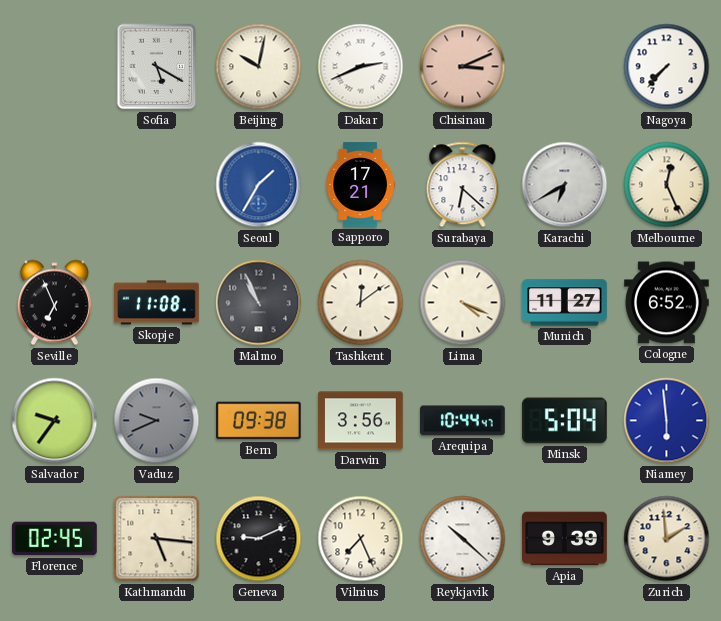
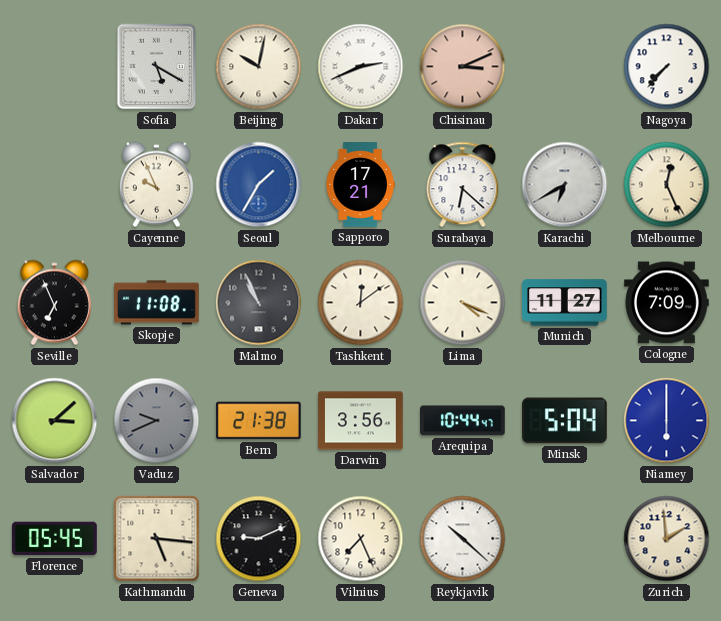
Cayenne: none -> 9:56
Cologne: 6:52 -> 7:09
Salvador: 9:36 -> 3:08
Bern: 09:38 -> 21:38
Niamey: 5:59 -> 6:00
Florence: 02:45 -> 05:45
Apia: 9:39 -> none
